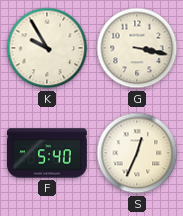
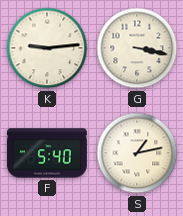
K: 9:55 -> 9:14
S: 12:34 -> 1:13
